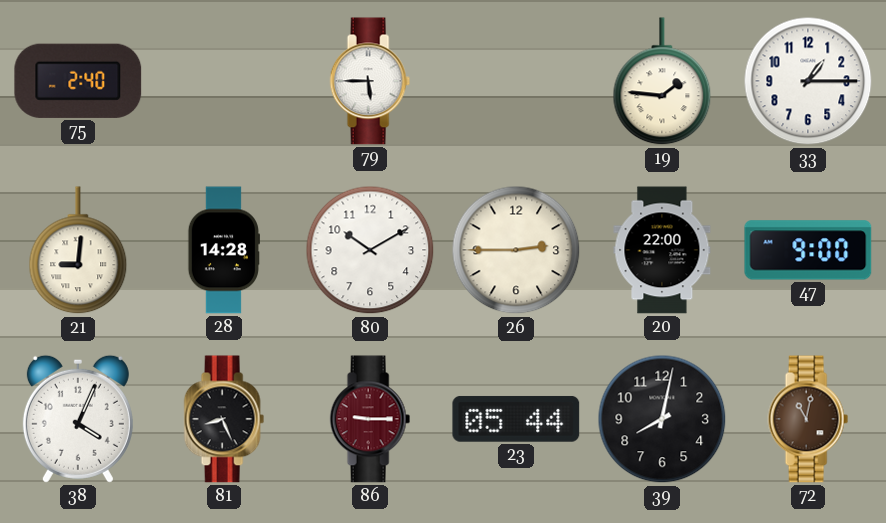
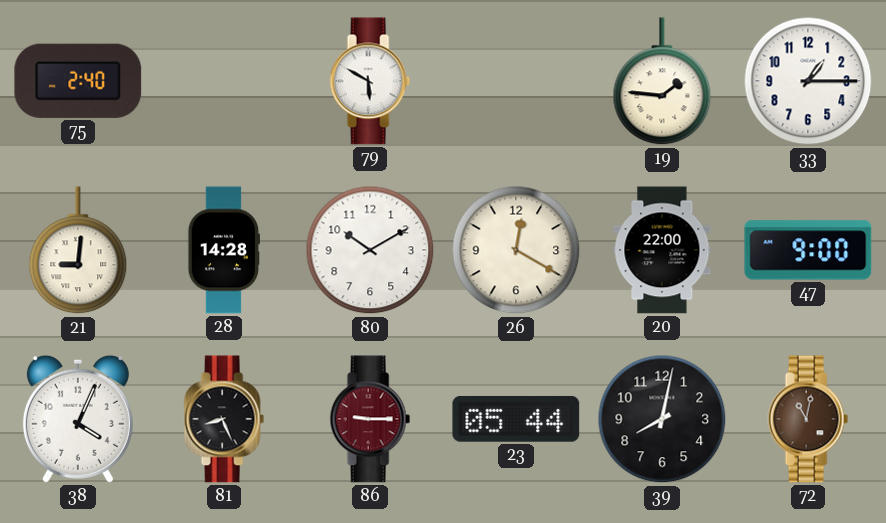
79: 5:45 -> 5:50
26: 2:45 -> 12:20
